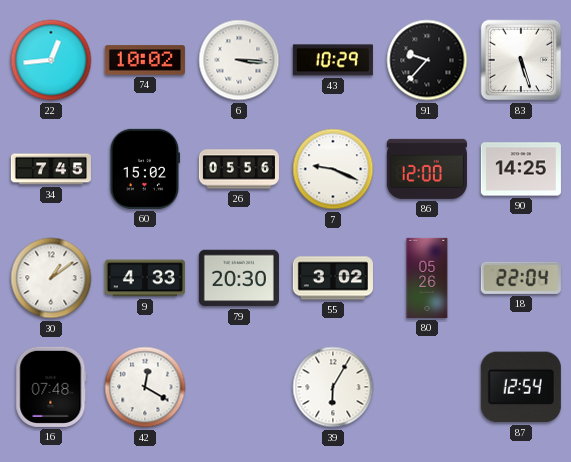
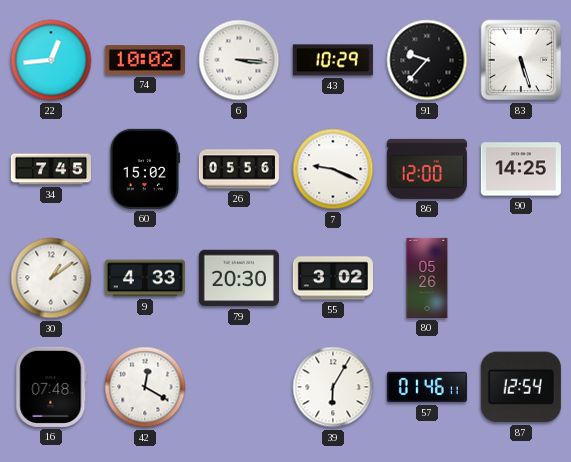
18: 22:04 -> none
57: none -> 01:46
